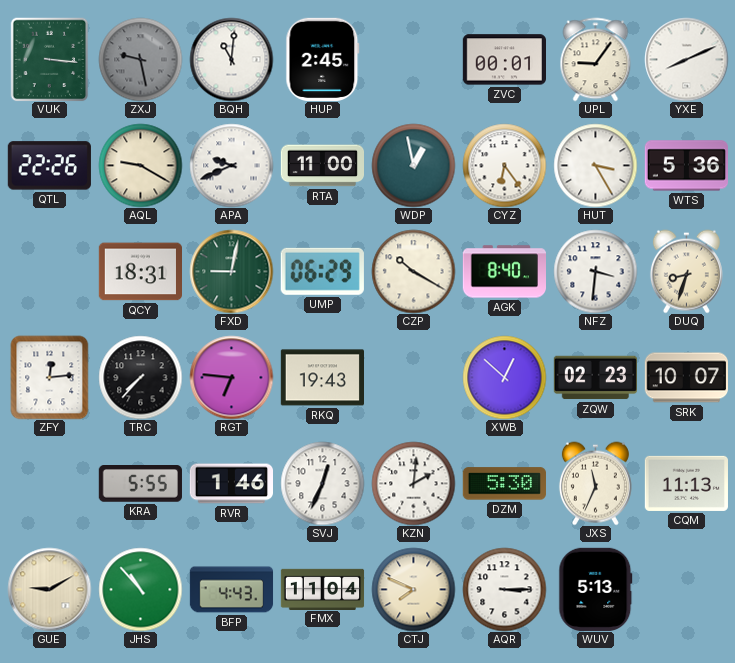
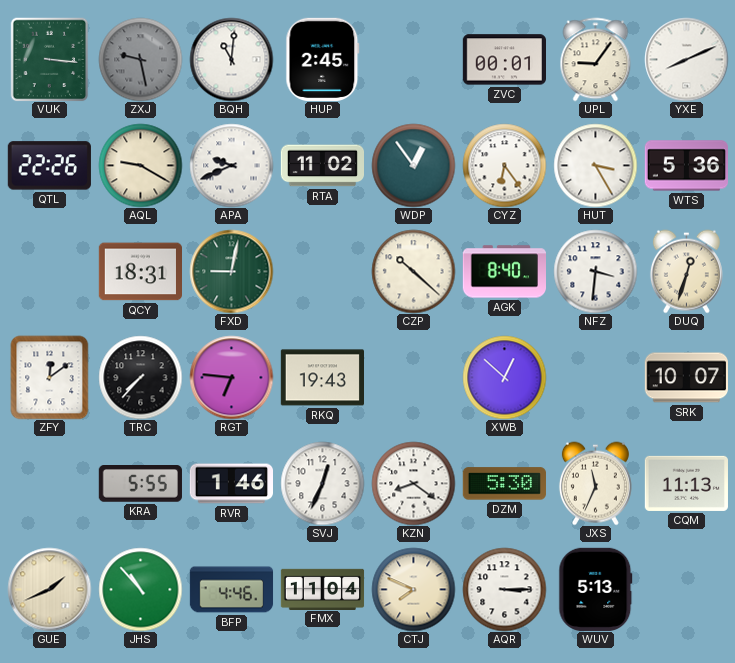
RTA: 11:00 -> 11:02
WDP: 12:58 -> 12:54
UMP: 06:29 -> none
CZP: 10:20 -> 10:22
DUQ: 8:33 -> 12:33
ZFY: 12:14 -> 12:09
ZQW: 02:23 -> none
KZN: 2:01 -> 8:21
GUE: 9:10 -> 1:41
BFP: 4:43 -> 4:46
